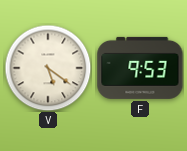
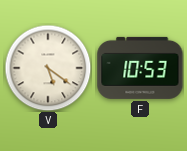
F: 9:53 -> 10:53
